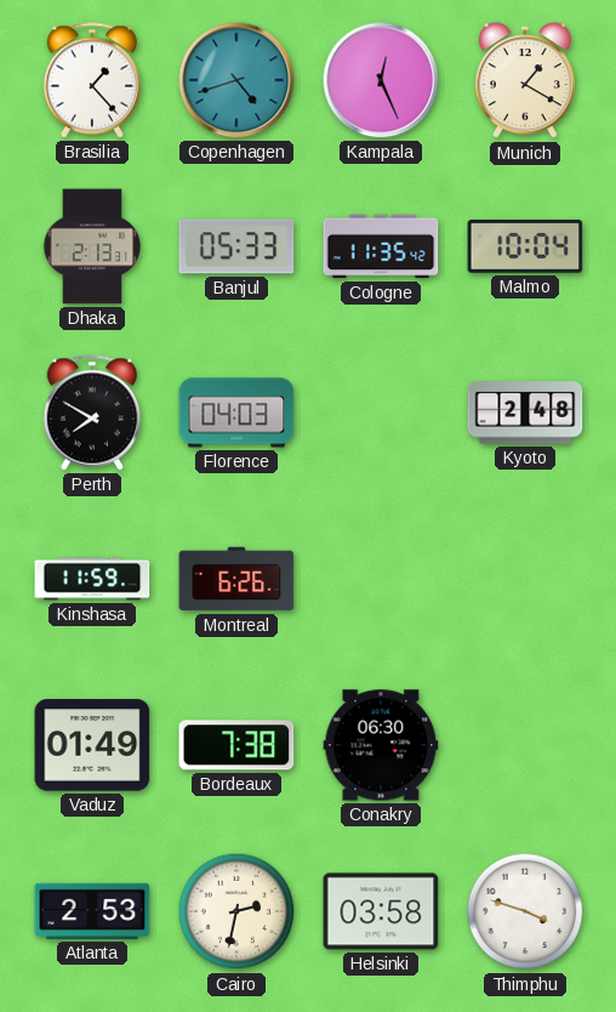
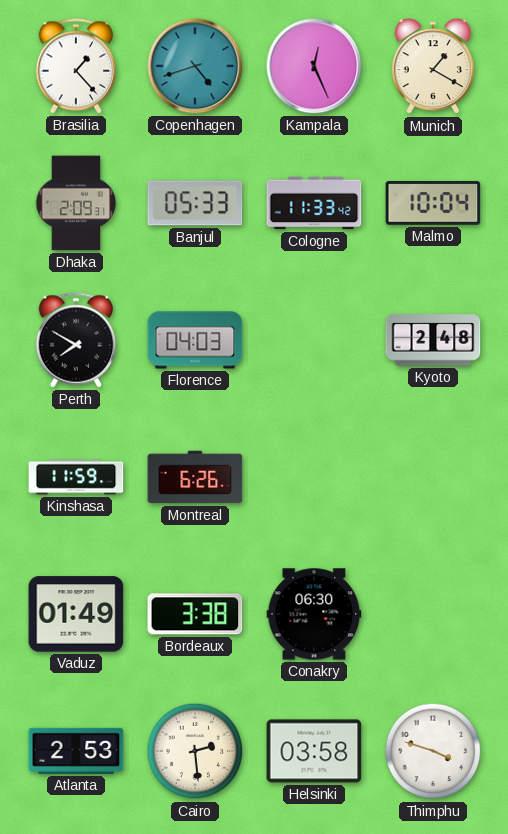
Dhaka: 2:13 -> 2:09
Cologne: 11:35 -> 11:33
Bordeaux: 7:38 -> 3:38
Cairo: 2:32 -> 2:29
